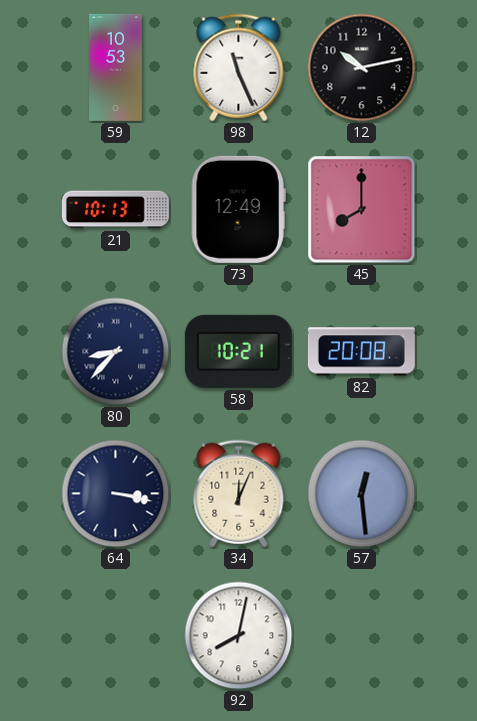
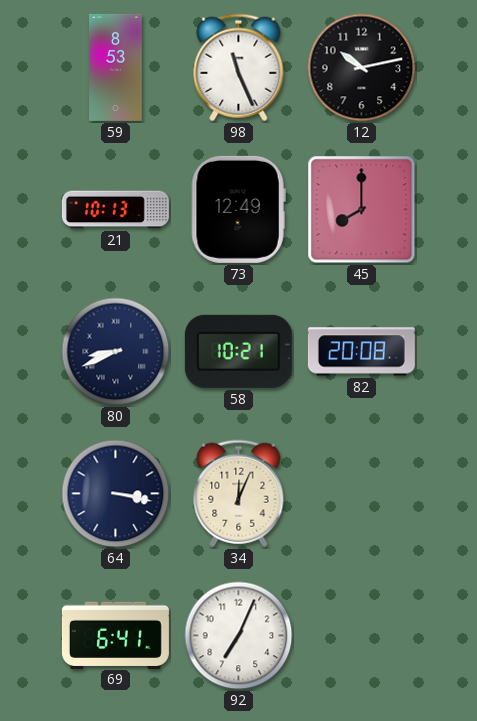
59: 10:53 -> 8:53
80: 8:37 -> 8:41
57: 12:29 -> none
69: none -> 6:41
92: 8:02 -> 7:04
